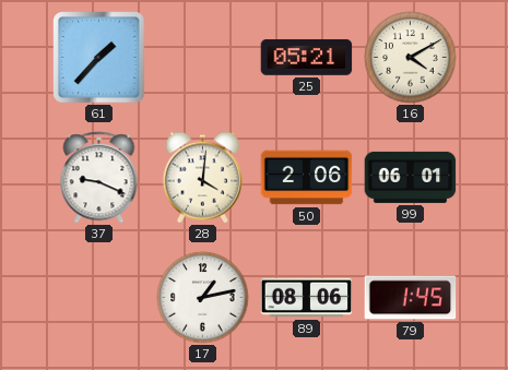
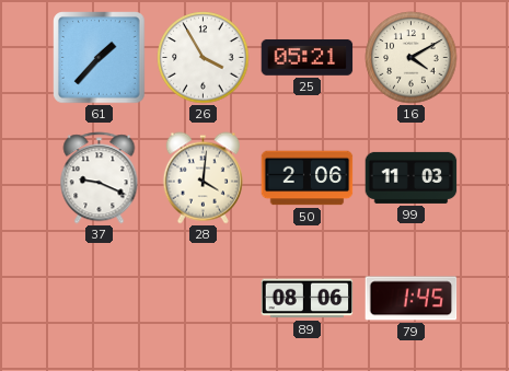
26: none -> 3:55
99: 06:01 -> 11:03
17: 1:13 -> none
